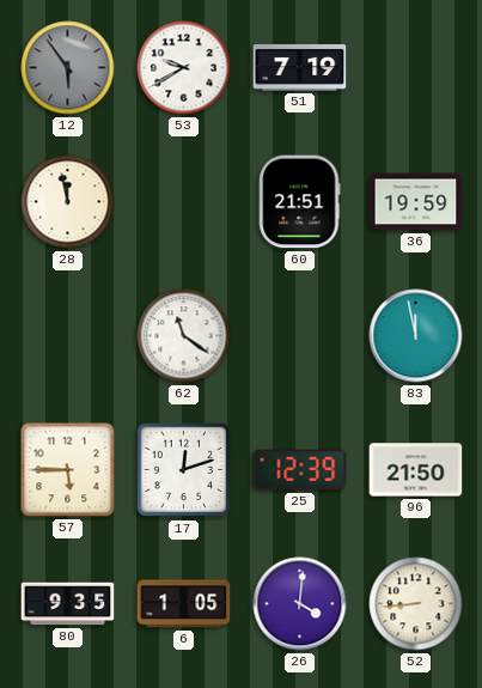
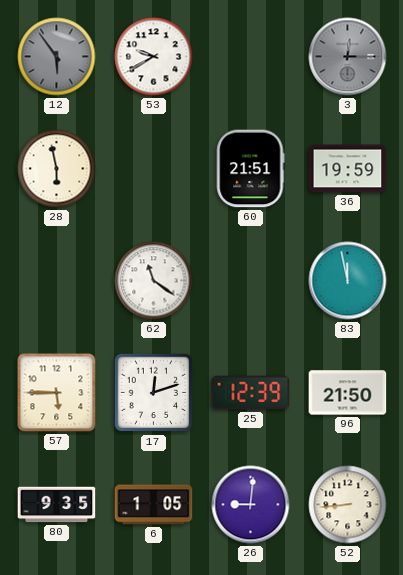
51: 7:19 -> none
3: none -> 12:15
28: 11:58 -> 5:58
26: 4:01 -> 9:01
